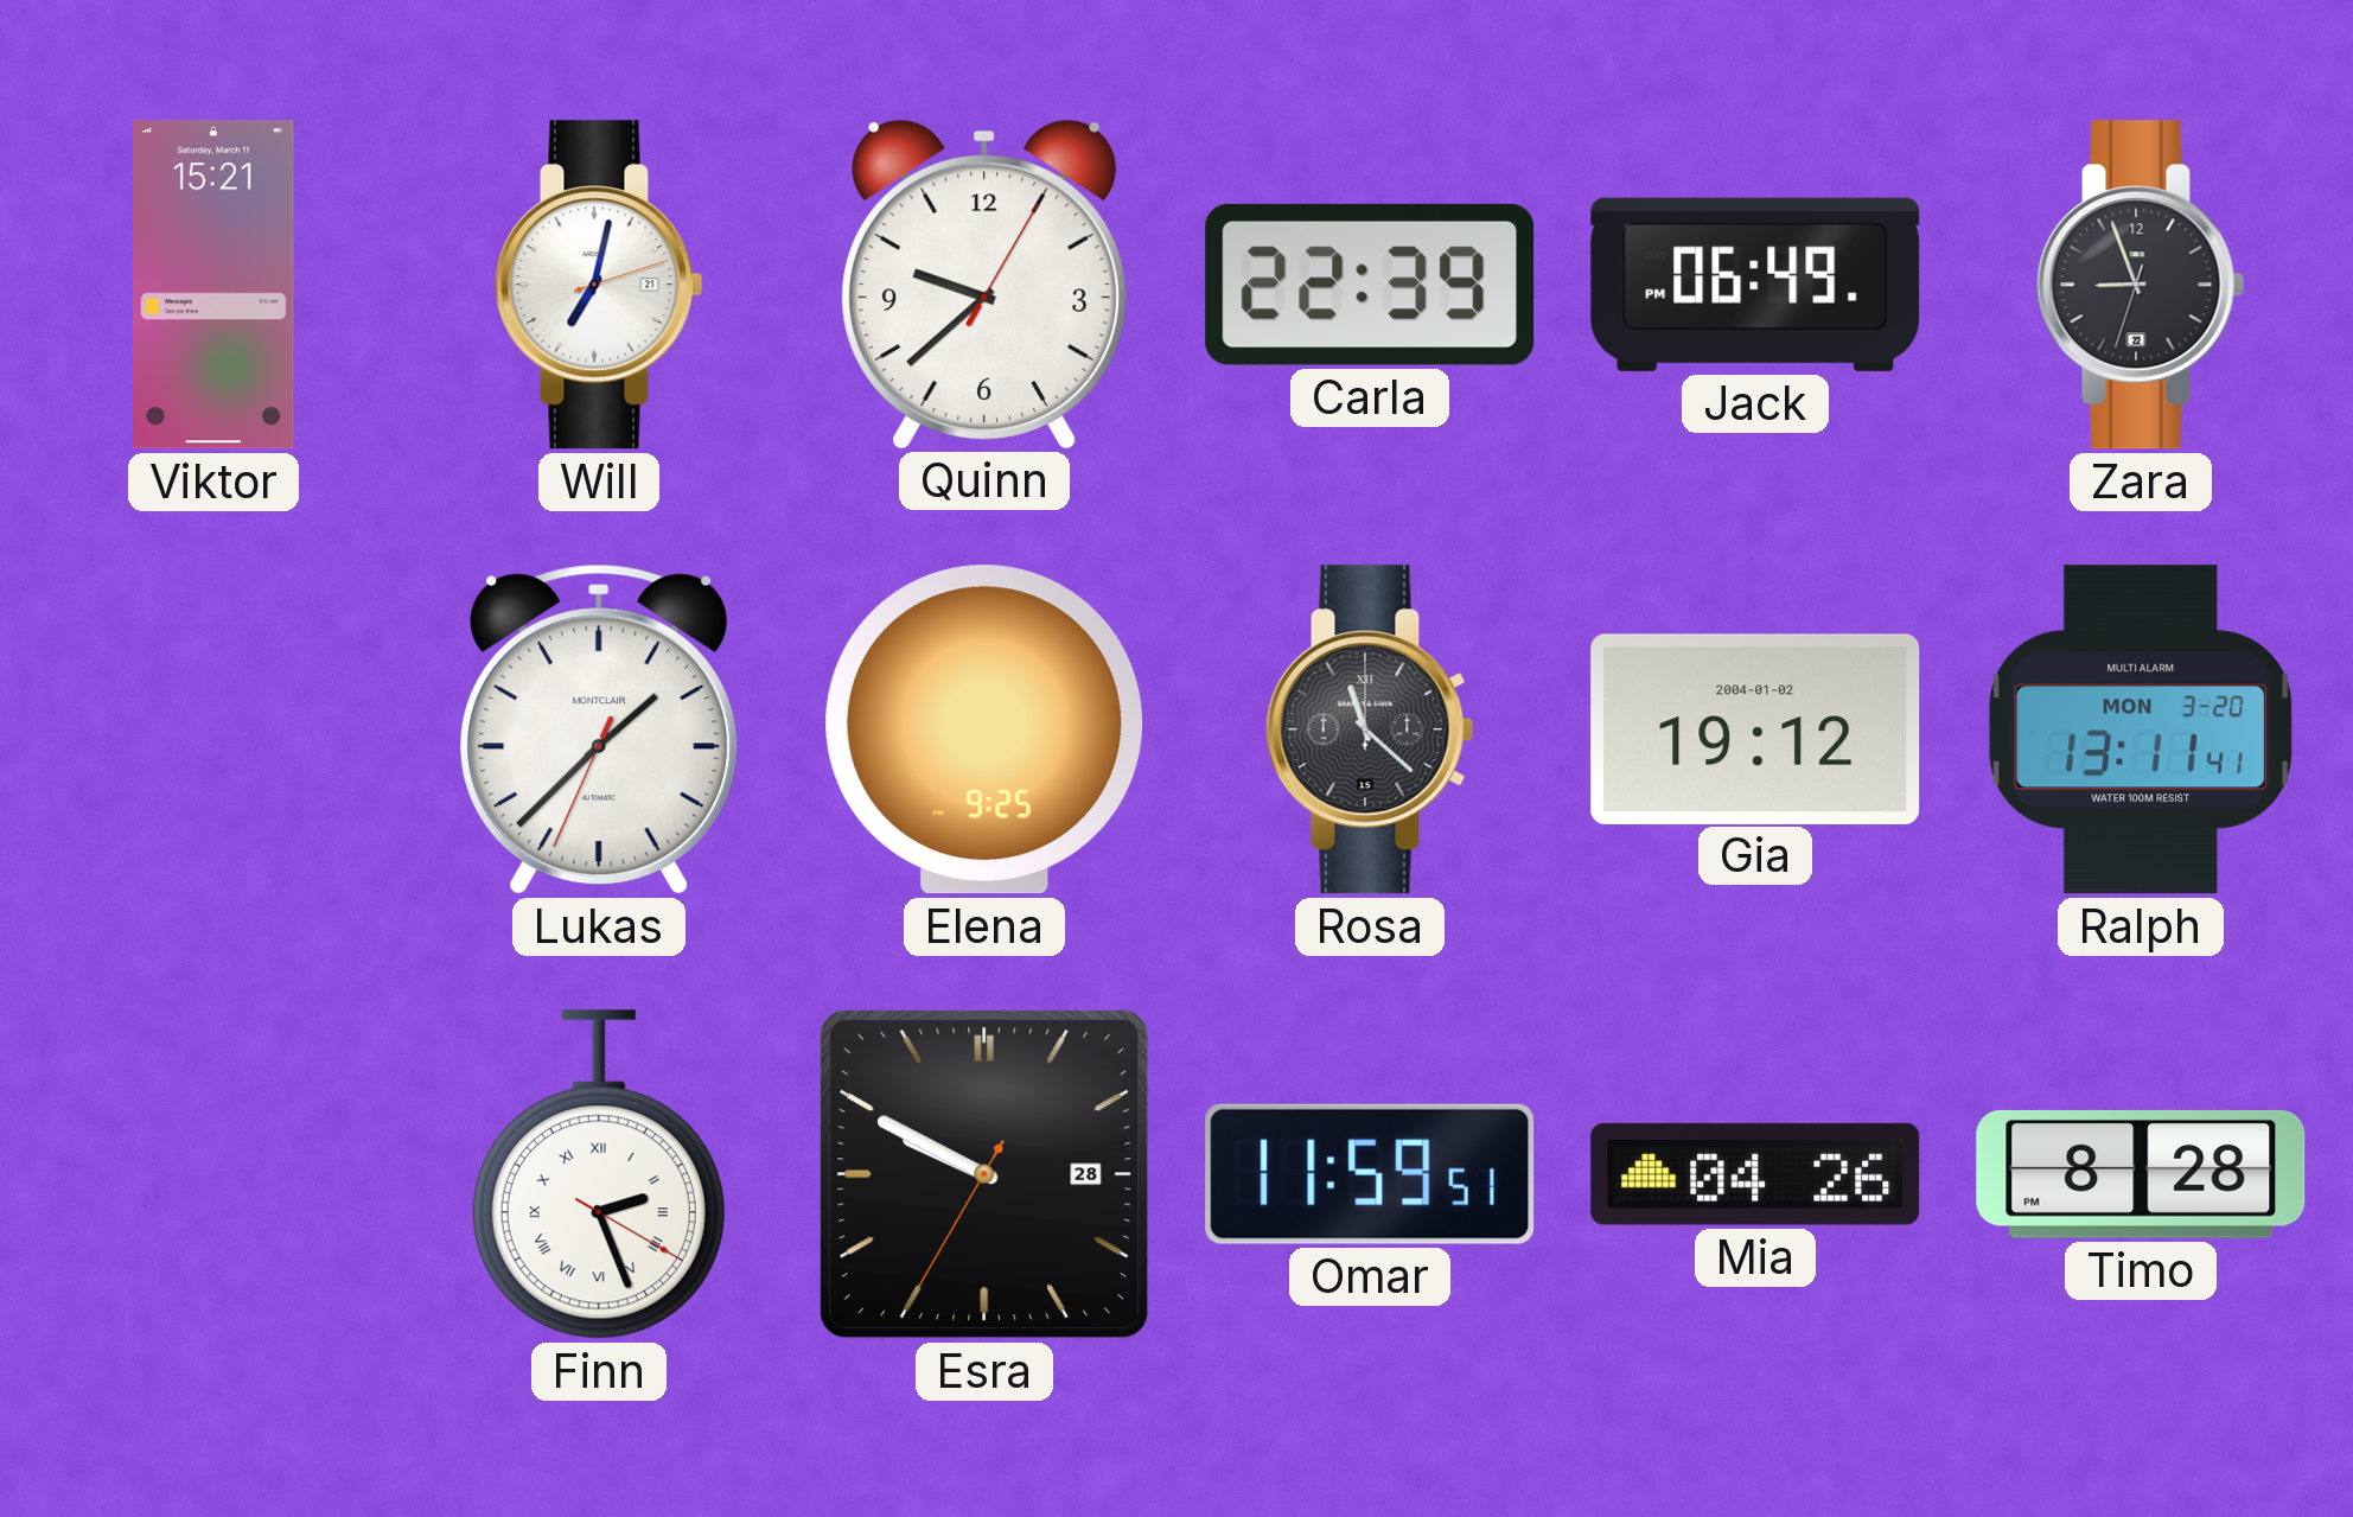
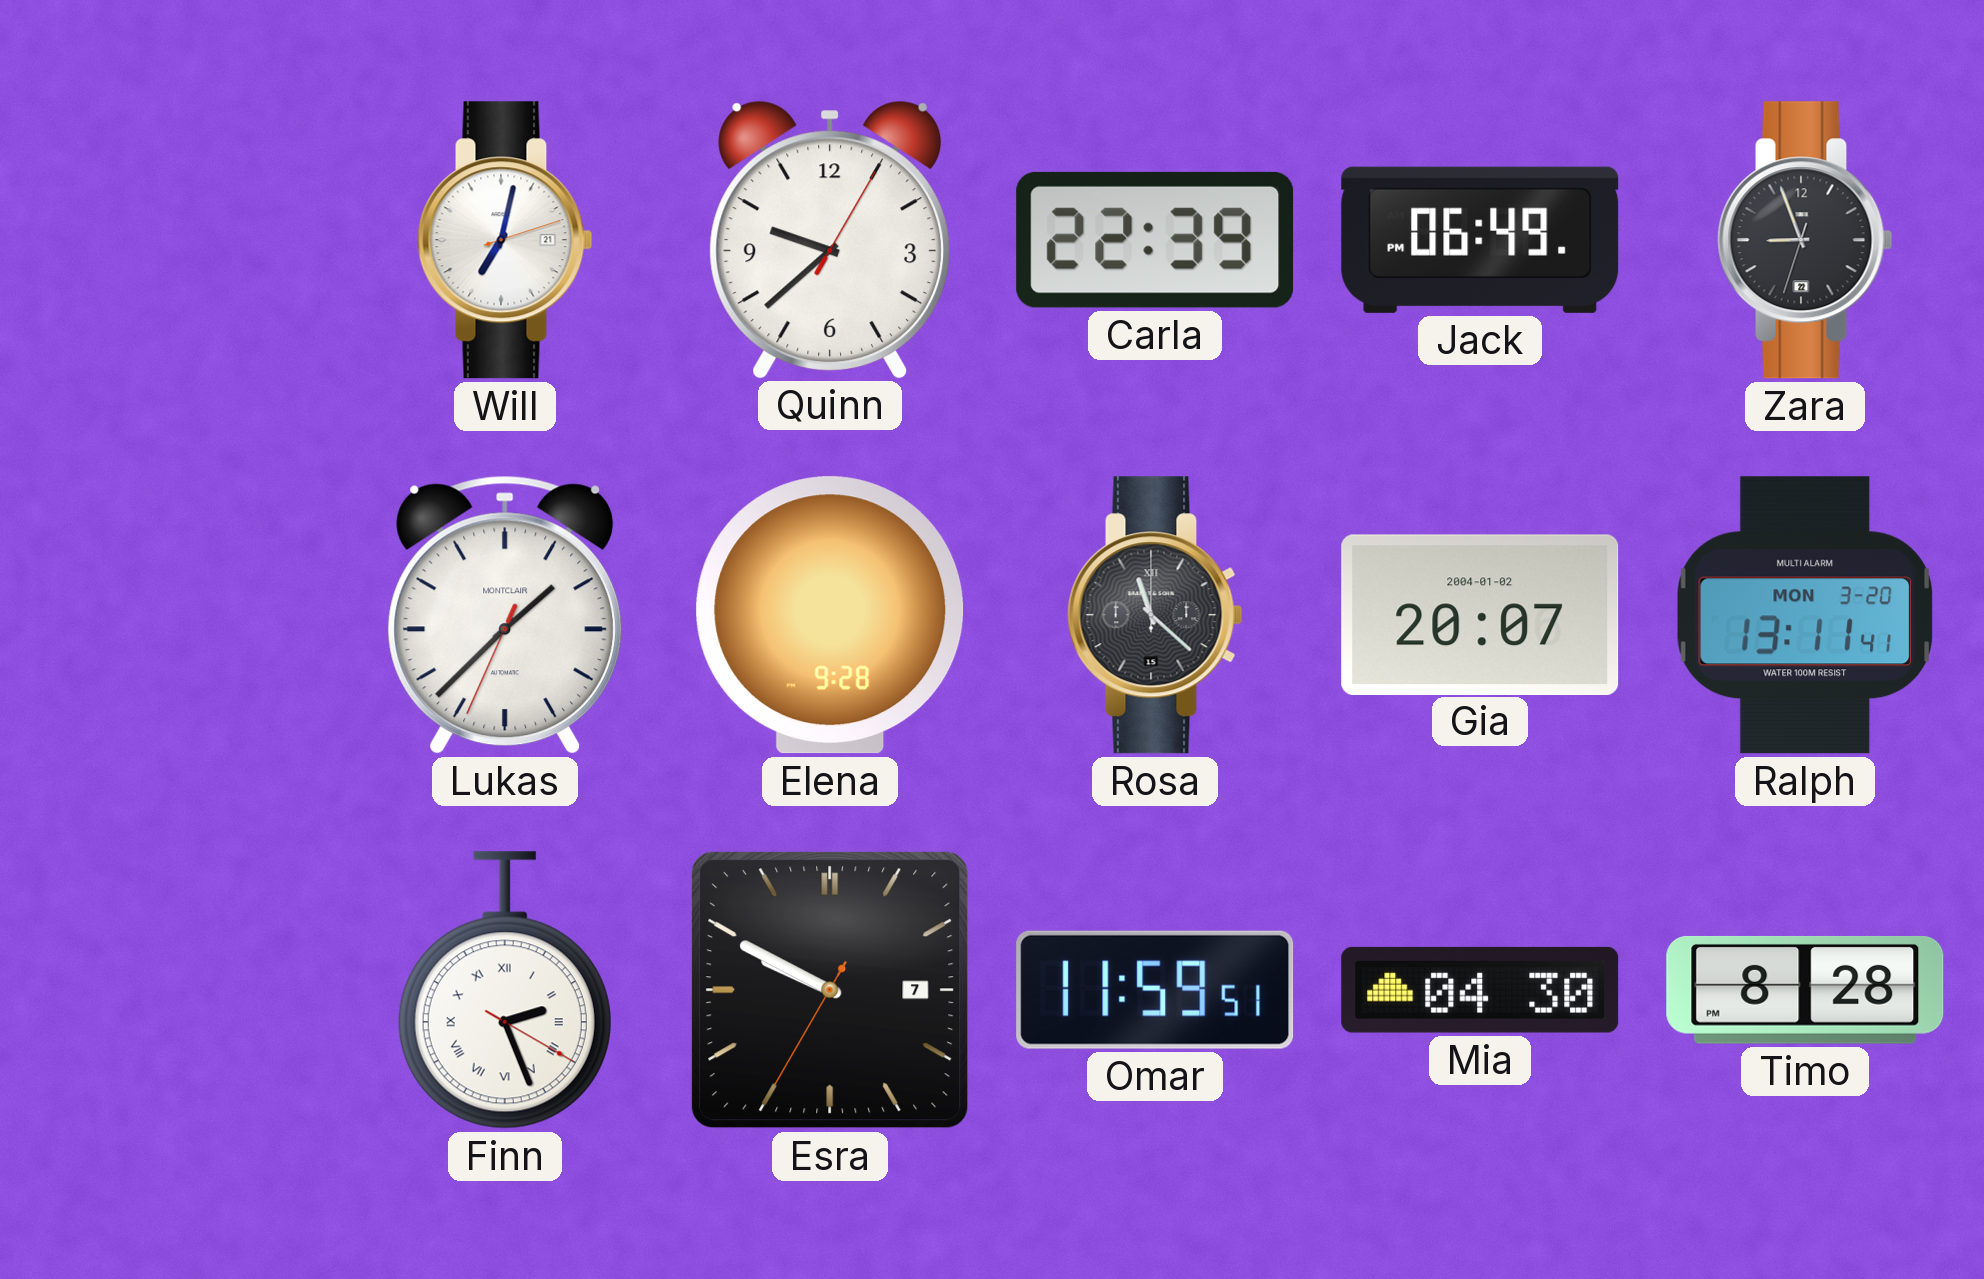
Viktor: 15:21 -> none
Elena: 9:25 -> 9:28
Gia: 19:12 -> 20:07
Esra date: 28 -> 7
Mia: 04:26 -> 04:30
